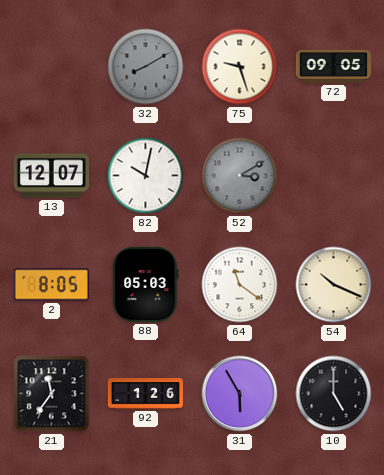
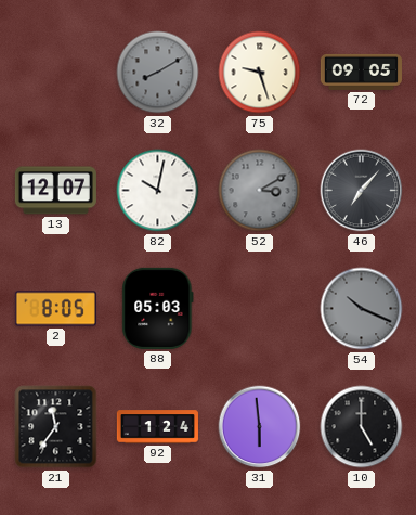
46: none -> 7:07
64: 11:21 -> none
54 dial: cream -> grey
92: 1:26 -> 1:24
31: 5:55 -> 5:59
